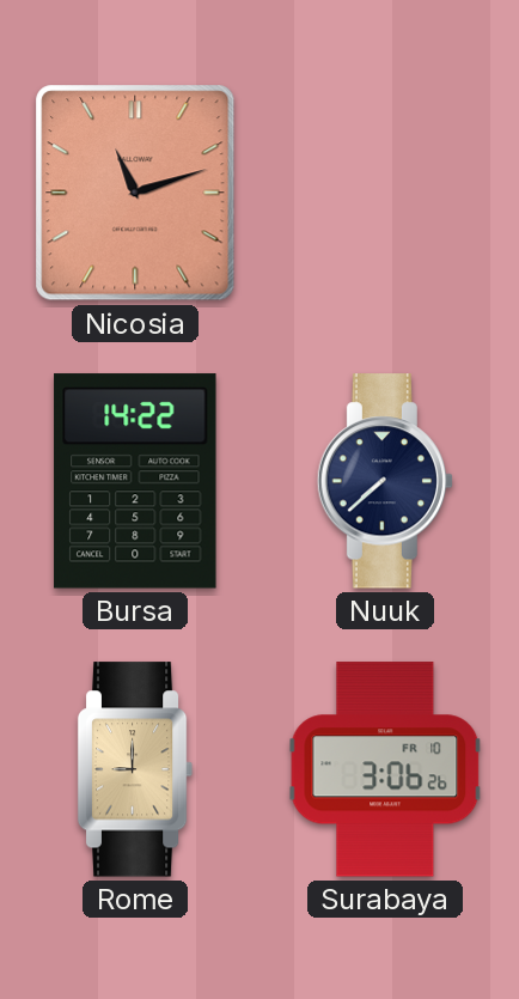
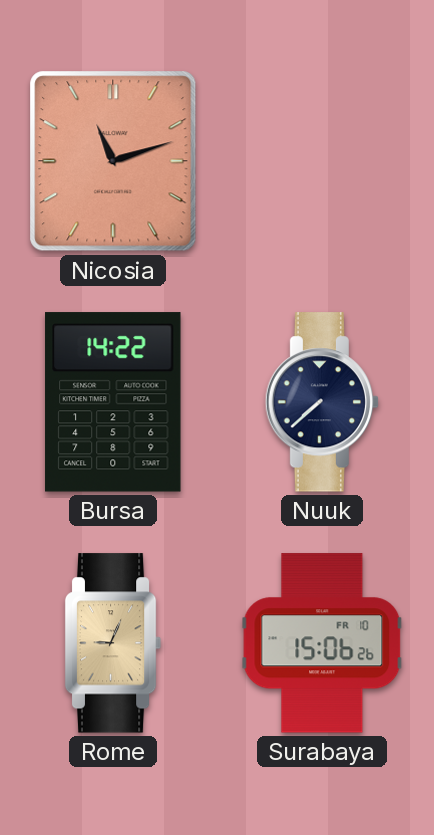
Rome: 9:00 -> 9:04
Surabaya: 3:06 -> 15:06
